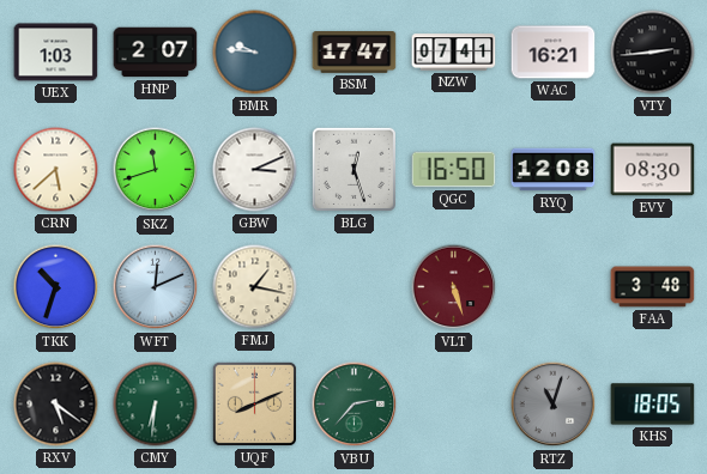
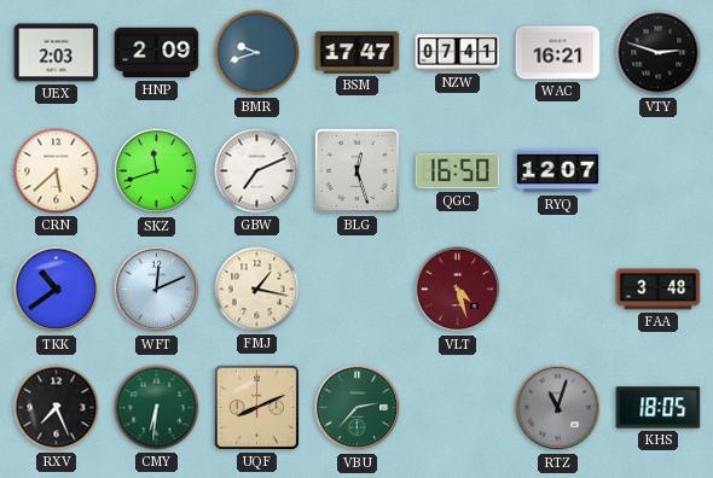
UEX: 1:03 -> 2:03
HNP: 2:07 -> 2:09
BMR: 9:46 -> 9:42
VTY: 2:44 -> 2:48
GBW: 3:11 -> 7:11
RYQ: 12:08 -> 12:07
EVY: 08:30 -> none
TKK: 10:33 -> 10:39
VLT: 5:27 -> 4:27
RXV: 5:21 -> 7:26
